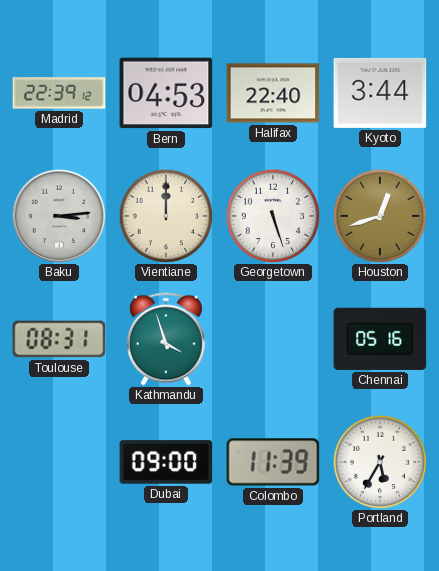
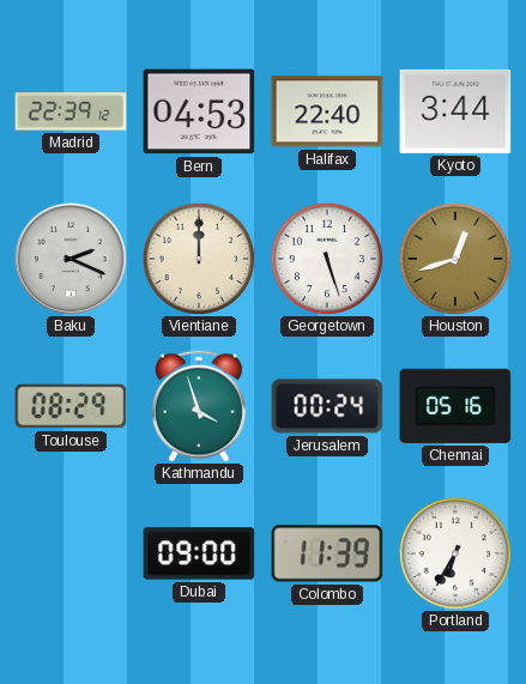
Baku: 3:14 -> 2:19
Toulouse: 08:31 -> 08:29
Jerusalem: none -> 00:24
Portland: 5:35 -> 6:35
